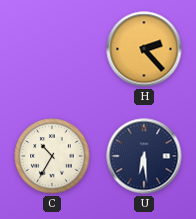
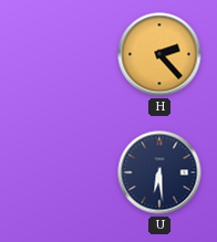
C: 10:35 -> none
